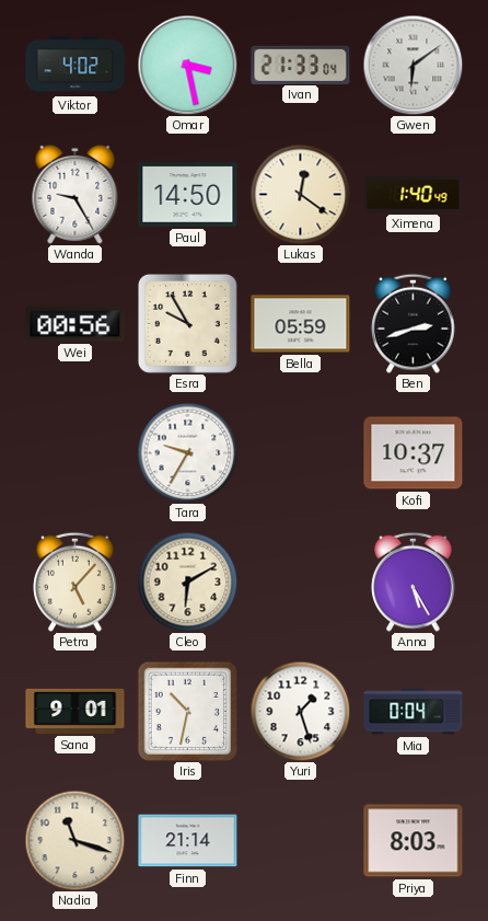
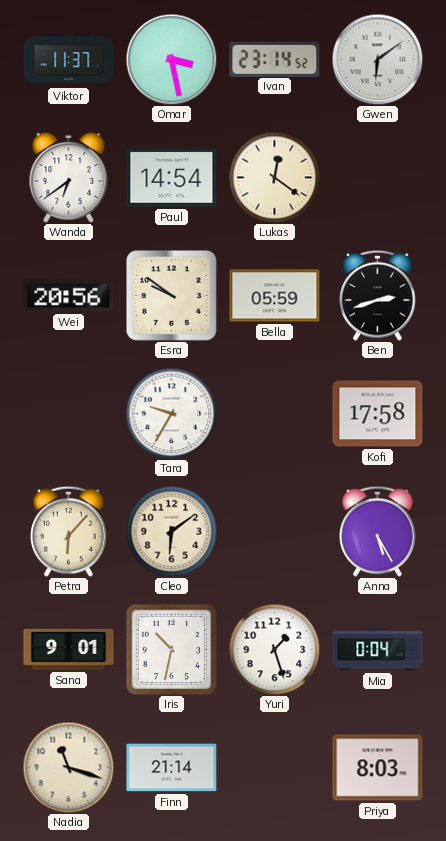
Viktor: 4:02 -> 11:37
Ivan: 21:33 -> 23:14
Wanda: 9:25 -> 6:39
Paul: 14:50 -> 14:54
Ximena: 1:40 -> none
Wei: 00:56 -> 20:56
Esra: 9:55 -> 9:51
Kofi: 10:37 -> 17:58
Petra: 5:07 -> 6:07
Cleo: 6:10 -> 6:09
